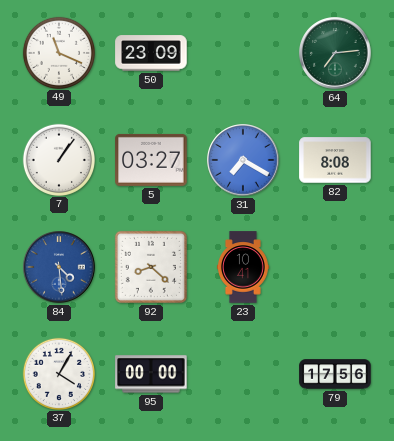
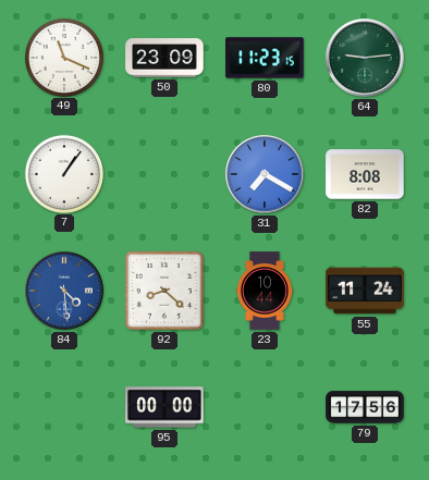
80: none -> 11:23
64: 7:14 -> 9:14
5: 03:27 -> none
23: 10:41 -> 10:44
55: none -> 11:24
37: 4:05 -> none
